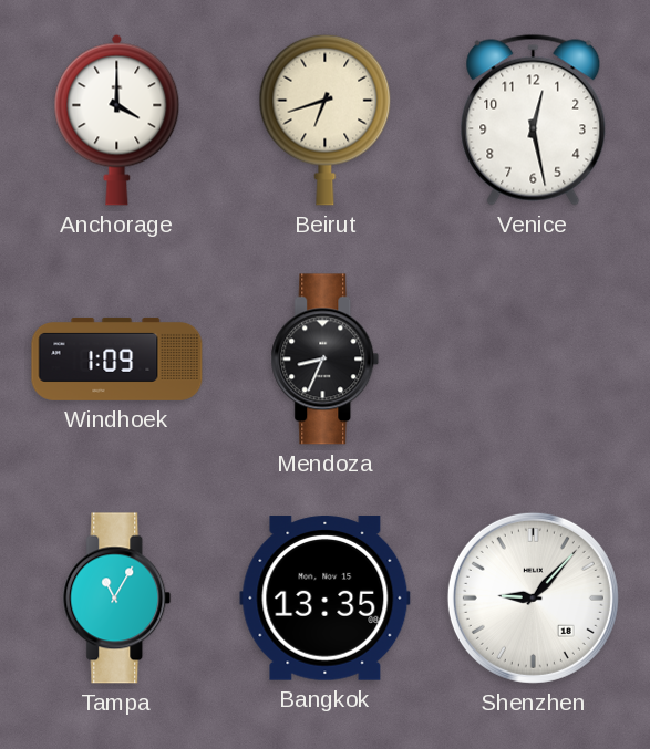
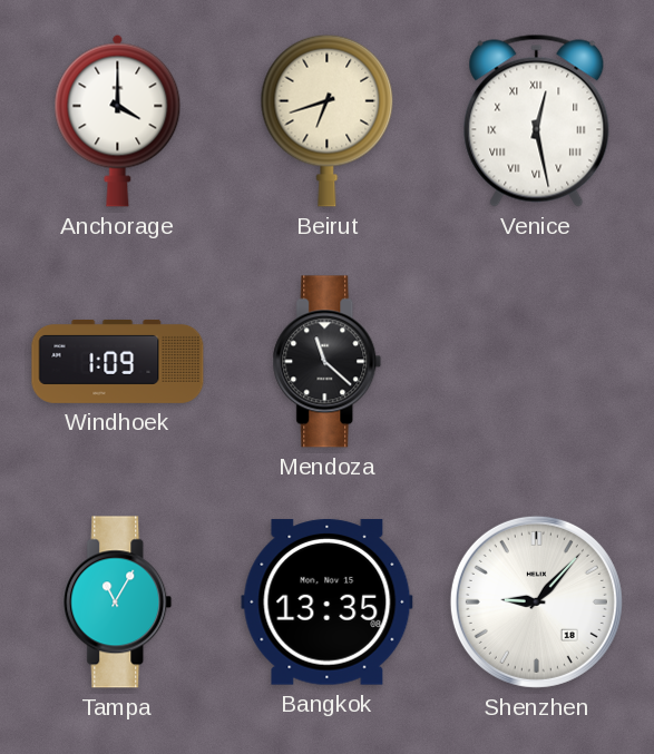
Venice numerals: Arabic -> Roman
Mendoza: 8:34 -> 11:22
